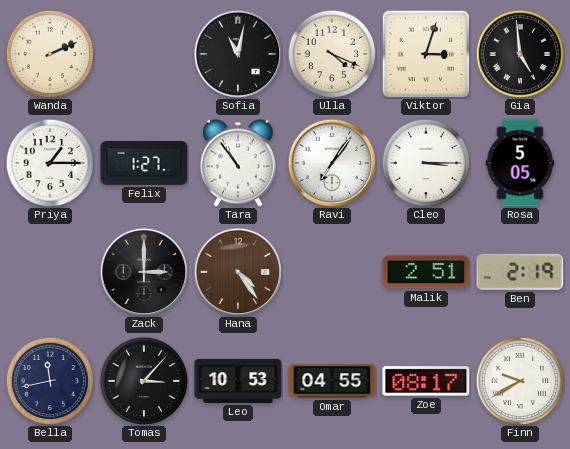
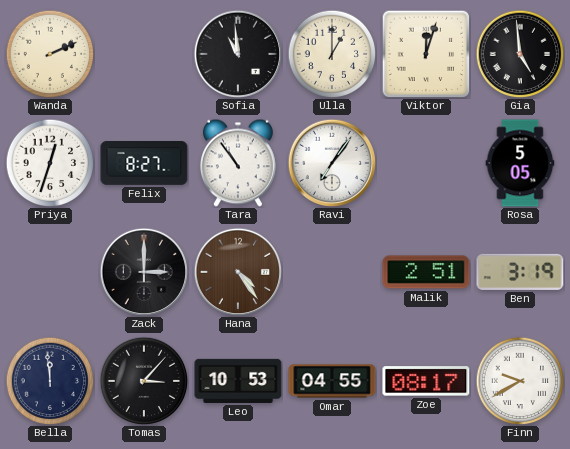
Sofia: 11:02 -> 10:59
Ulla: 4:19 -> 1:00
Viktor: 3:03 -> 12:03
Priya: 1:15 -> 12:33
Felix: 1:27 -> 8:27
Cleo: 3:15 -> none
Ben: 2:19 -> 3:19
Bella: 11:43 -> 11:59
